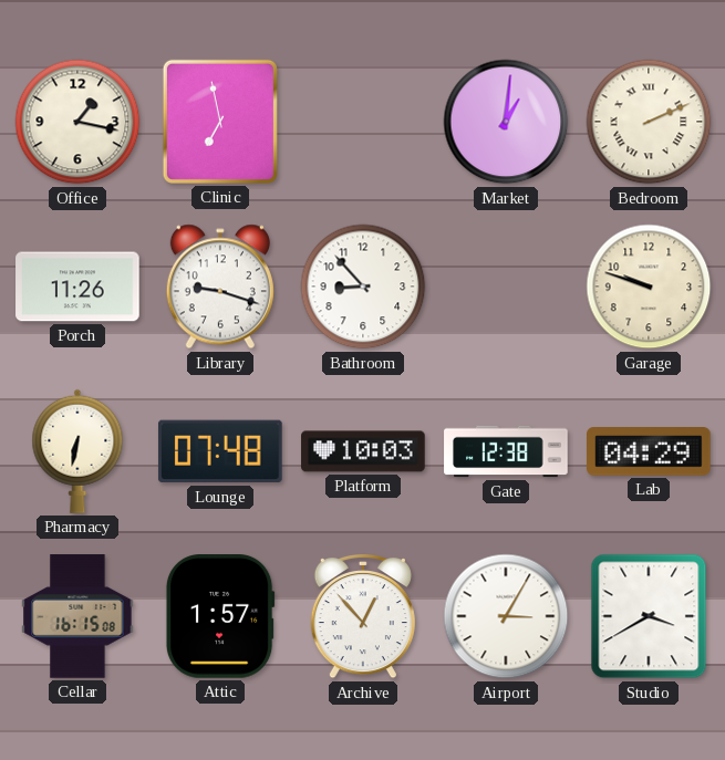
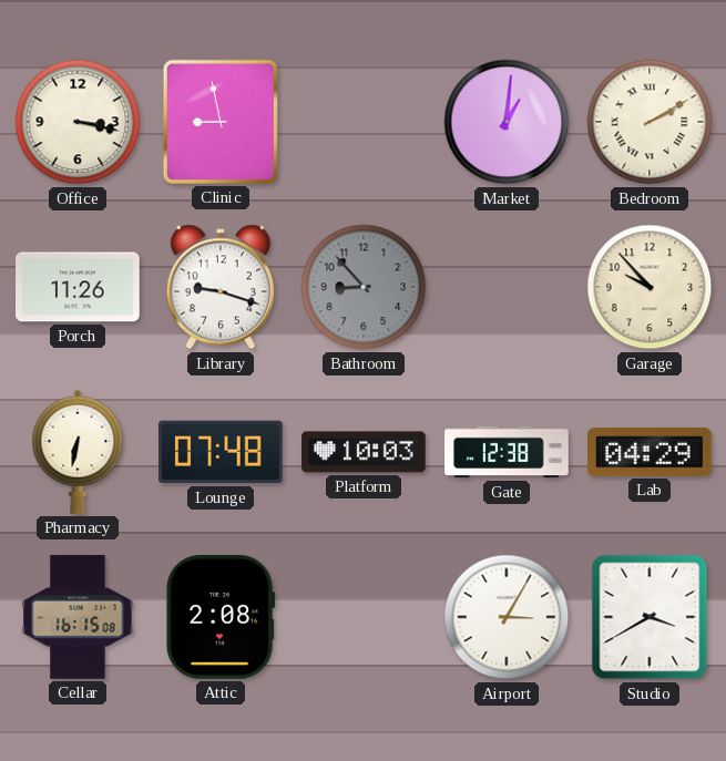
Office: 1:17 -> 3:17
Clinic: 6:58 -> 8:58
Bedroom: 2:11 -> 2:10
Bathroom dial: white -> grey
Garage: 9:48 -> 9:53
Attic: 1:57 -> 2:08
Archive: 12:53 -> none
